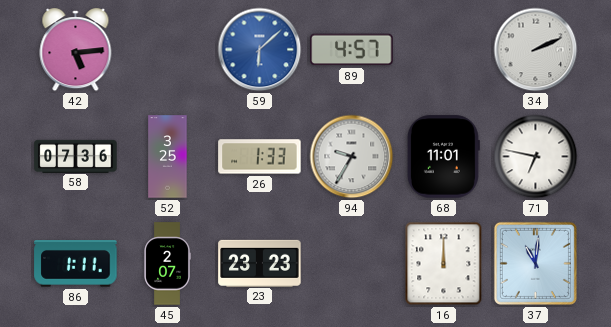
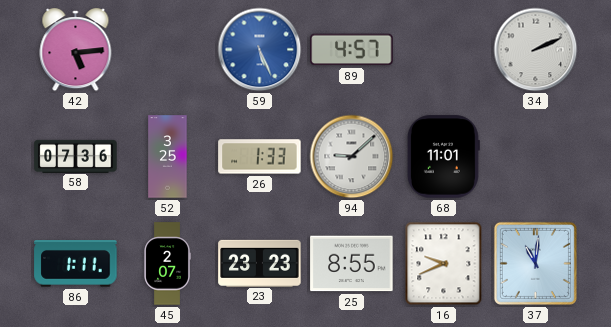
59: 6:08 -> 5:26
94: 9:35 -> 9:08
71: 6:47 -> none
25: none -> 8:55
16: 12:00 -> 9:41
